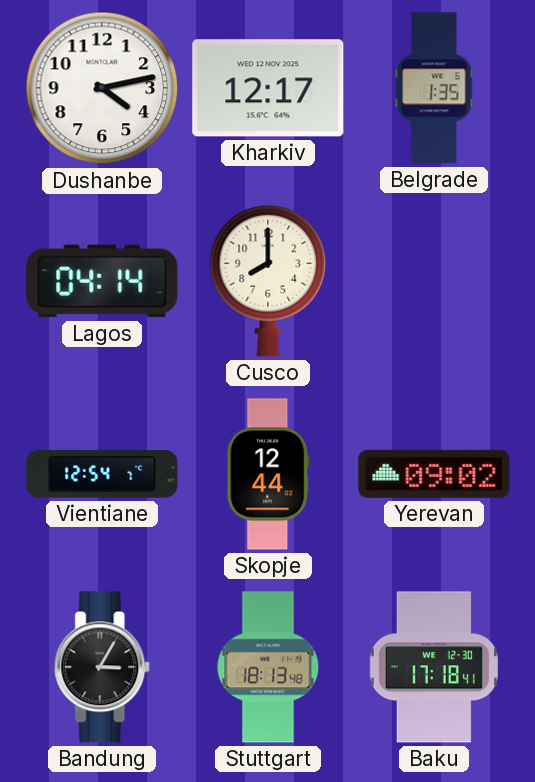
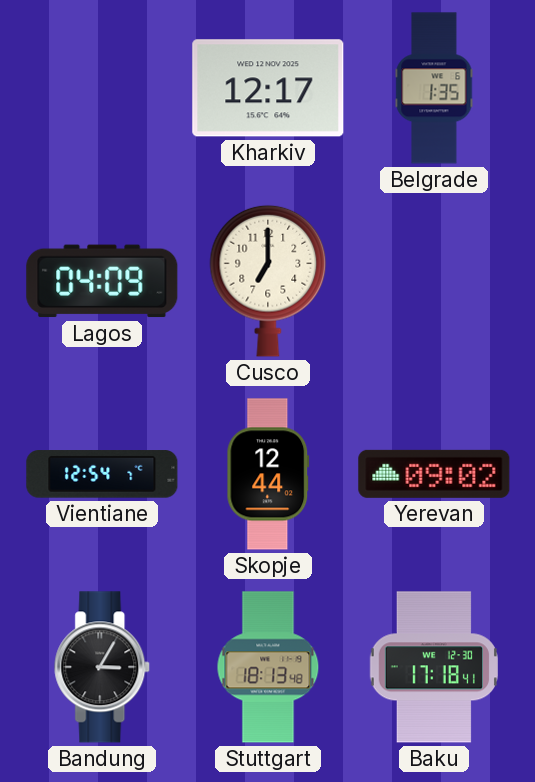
Dushanbe: 4:13 -> none
Lagos: 04:14 -> 04:09
Cusco: 8:00 -> 7:00
